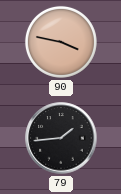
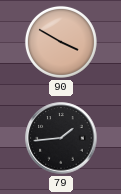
90: 3:47 -> 3:50
